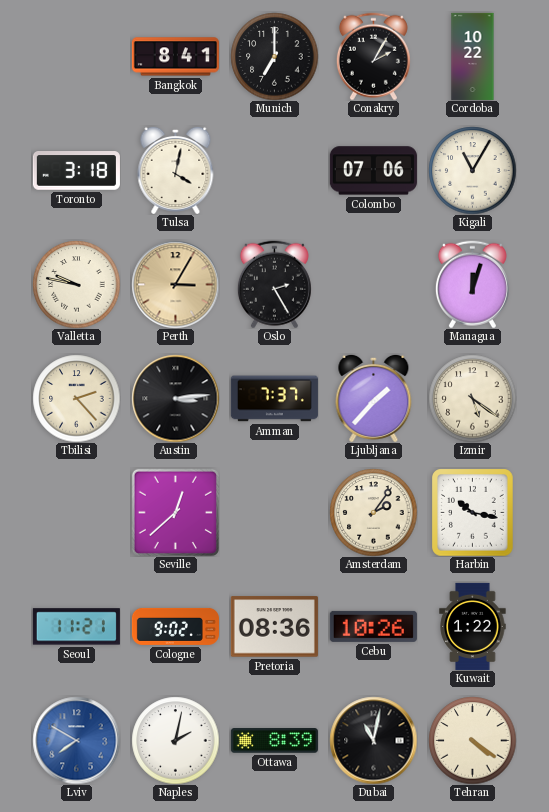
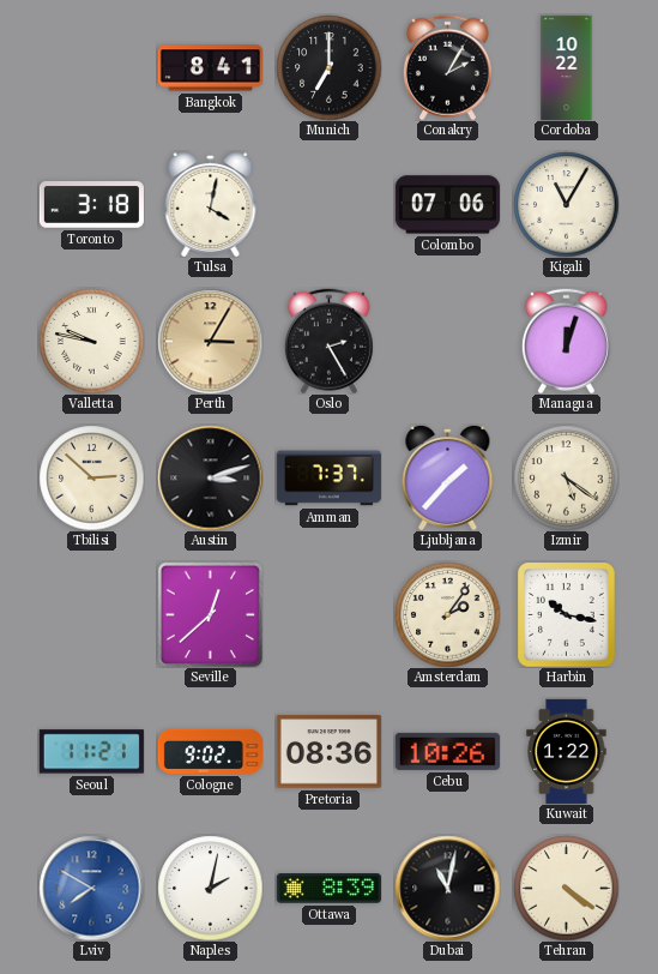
Tbilisi: 2:23 -> 2:52
Austin: 3:14 -> 3:12
